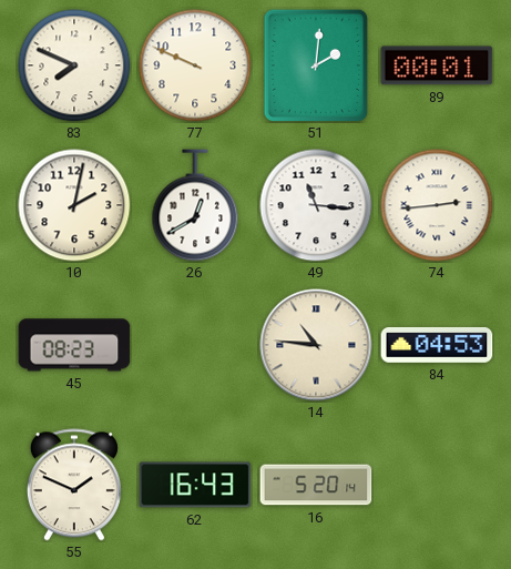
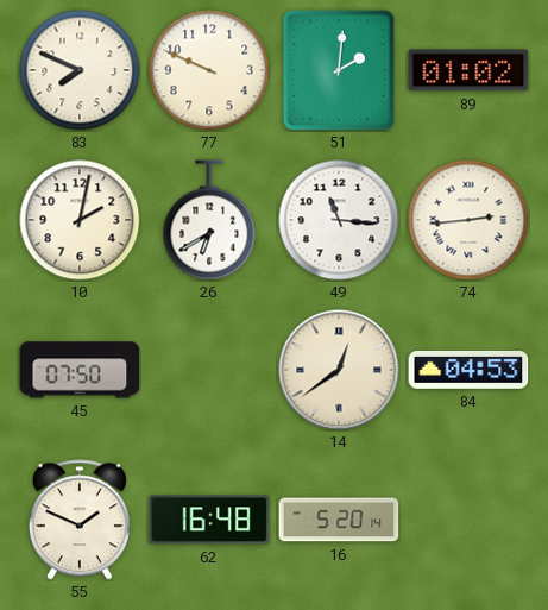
89: 00:01 -> 01:02
26: 12:40 -> 6:40
45: 08:23 -> 07:50
14: 10:46 -> 12:39
62: 16:43 -> 16:48
